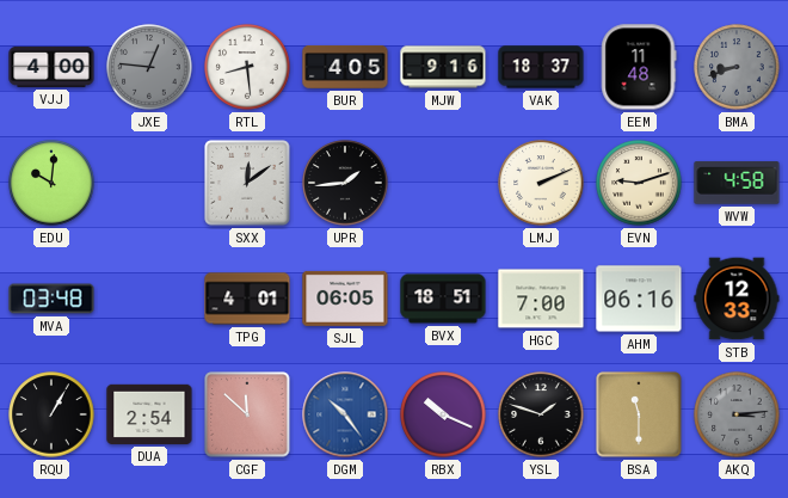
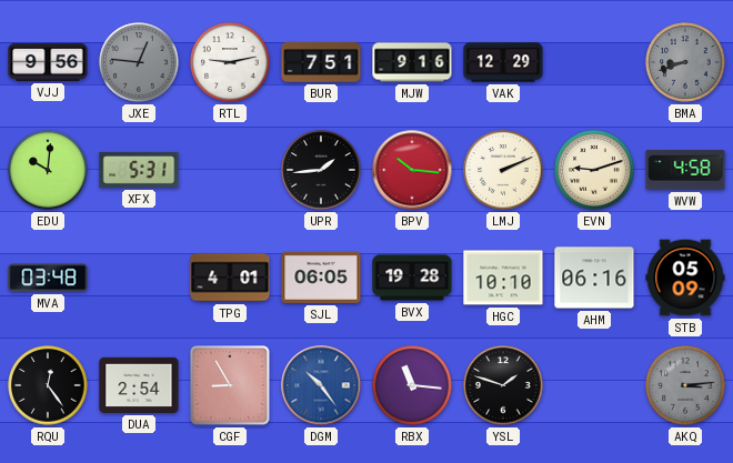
VJJ: 4:00 -> 9:56
RTL: 8:29 -> 9:13
BUR: 4:05 -> 7:51
VAK: 18:37 -> 12:29
EEM: 11:48 -> none
XFX: none -> 5:31
SXX: 12:09 -> none
BPV: none -> 10:16
BVX: 18:51 -> 19:28
HGC: 7:00 -> 10:10
STB: 12:33 -> 05:09
RQU: 1:05 -> 12:24
CGF: 11:52 -> 8:55
RBX: 10:19 -> 11:16
BSA: 11:30 -> none
